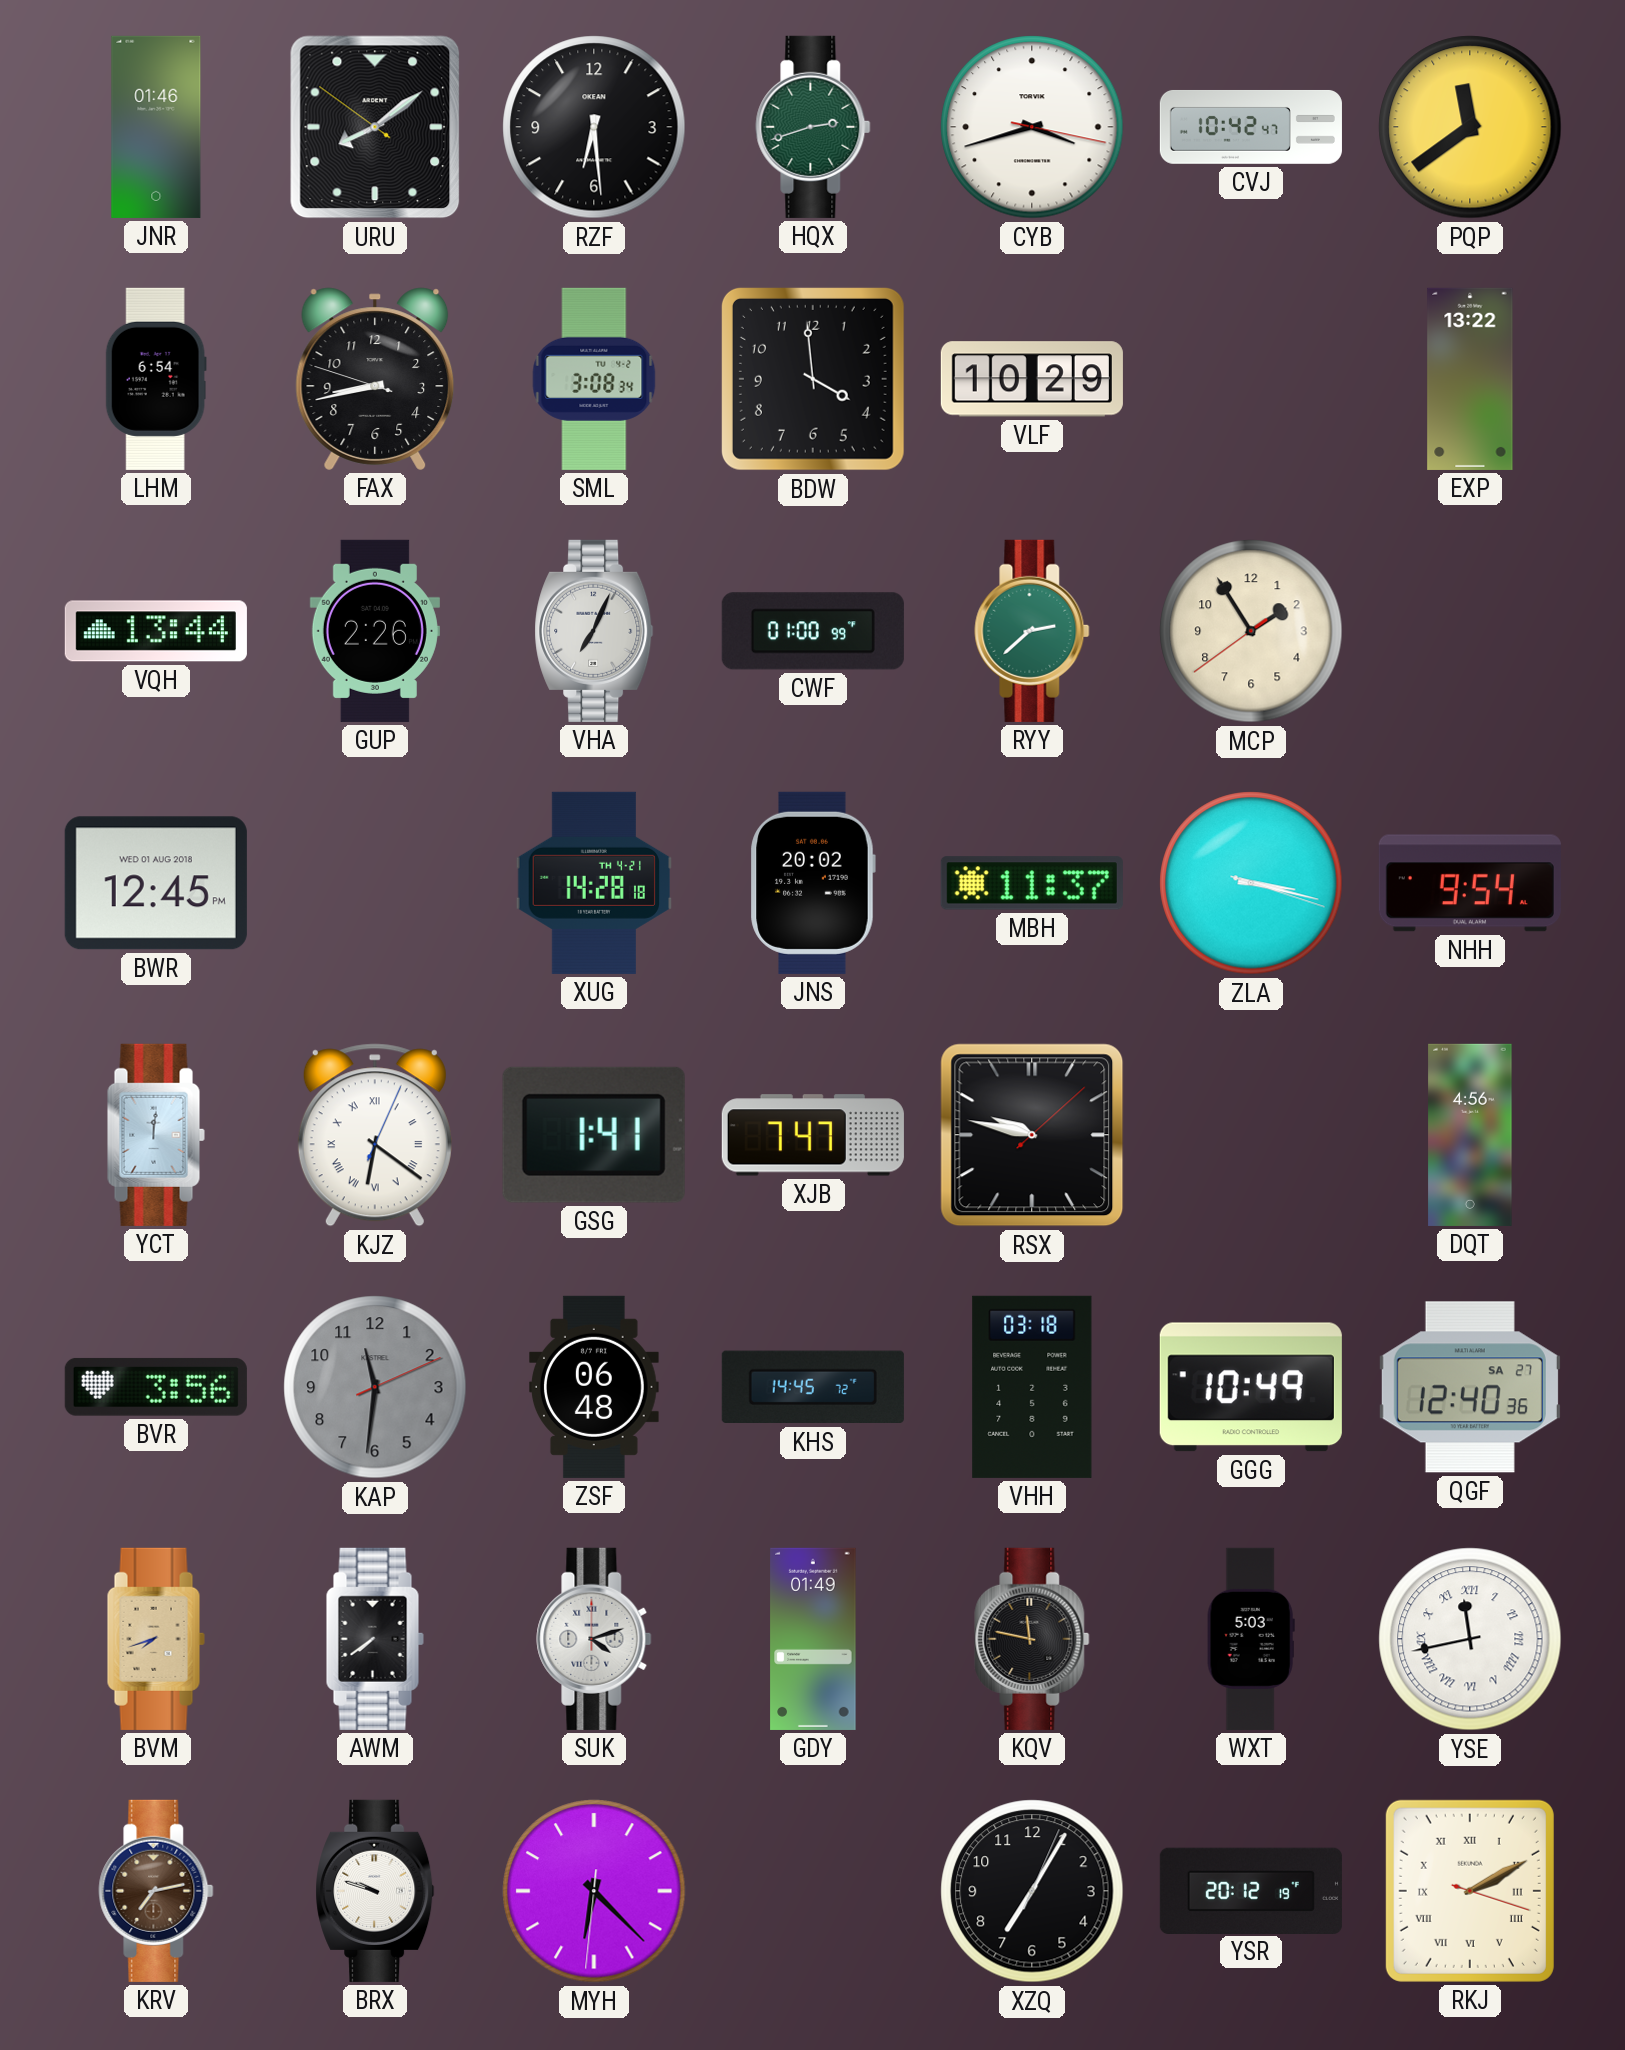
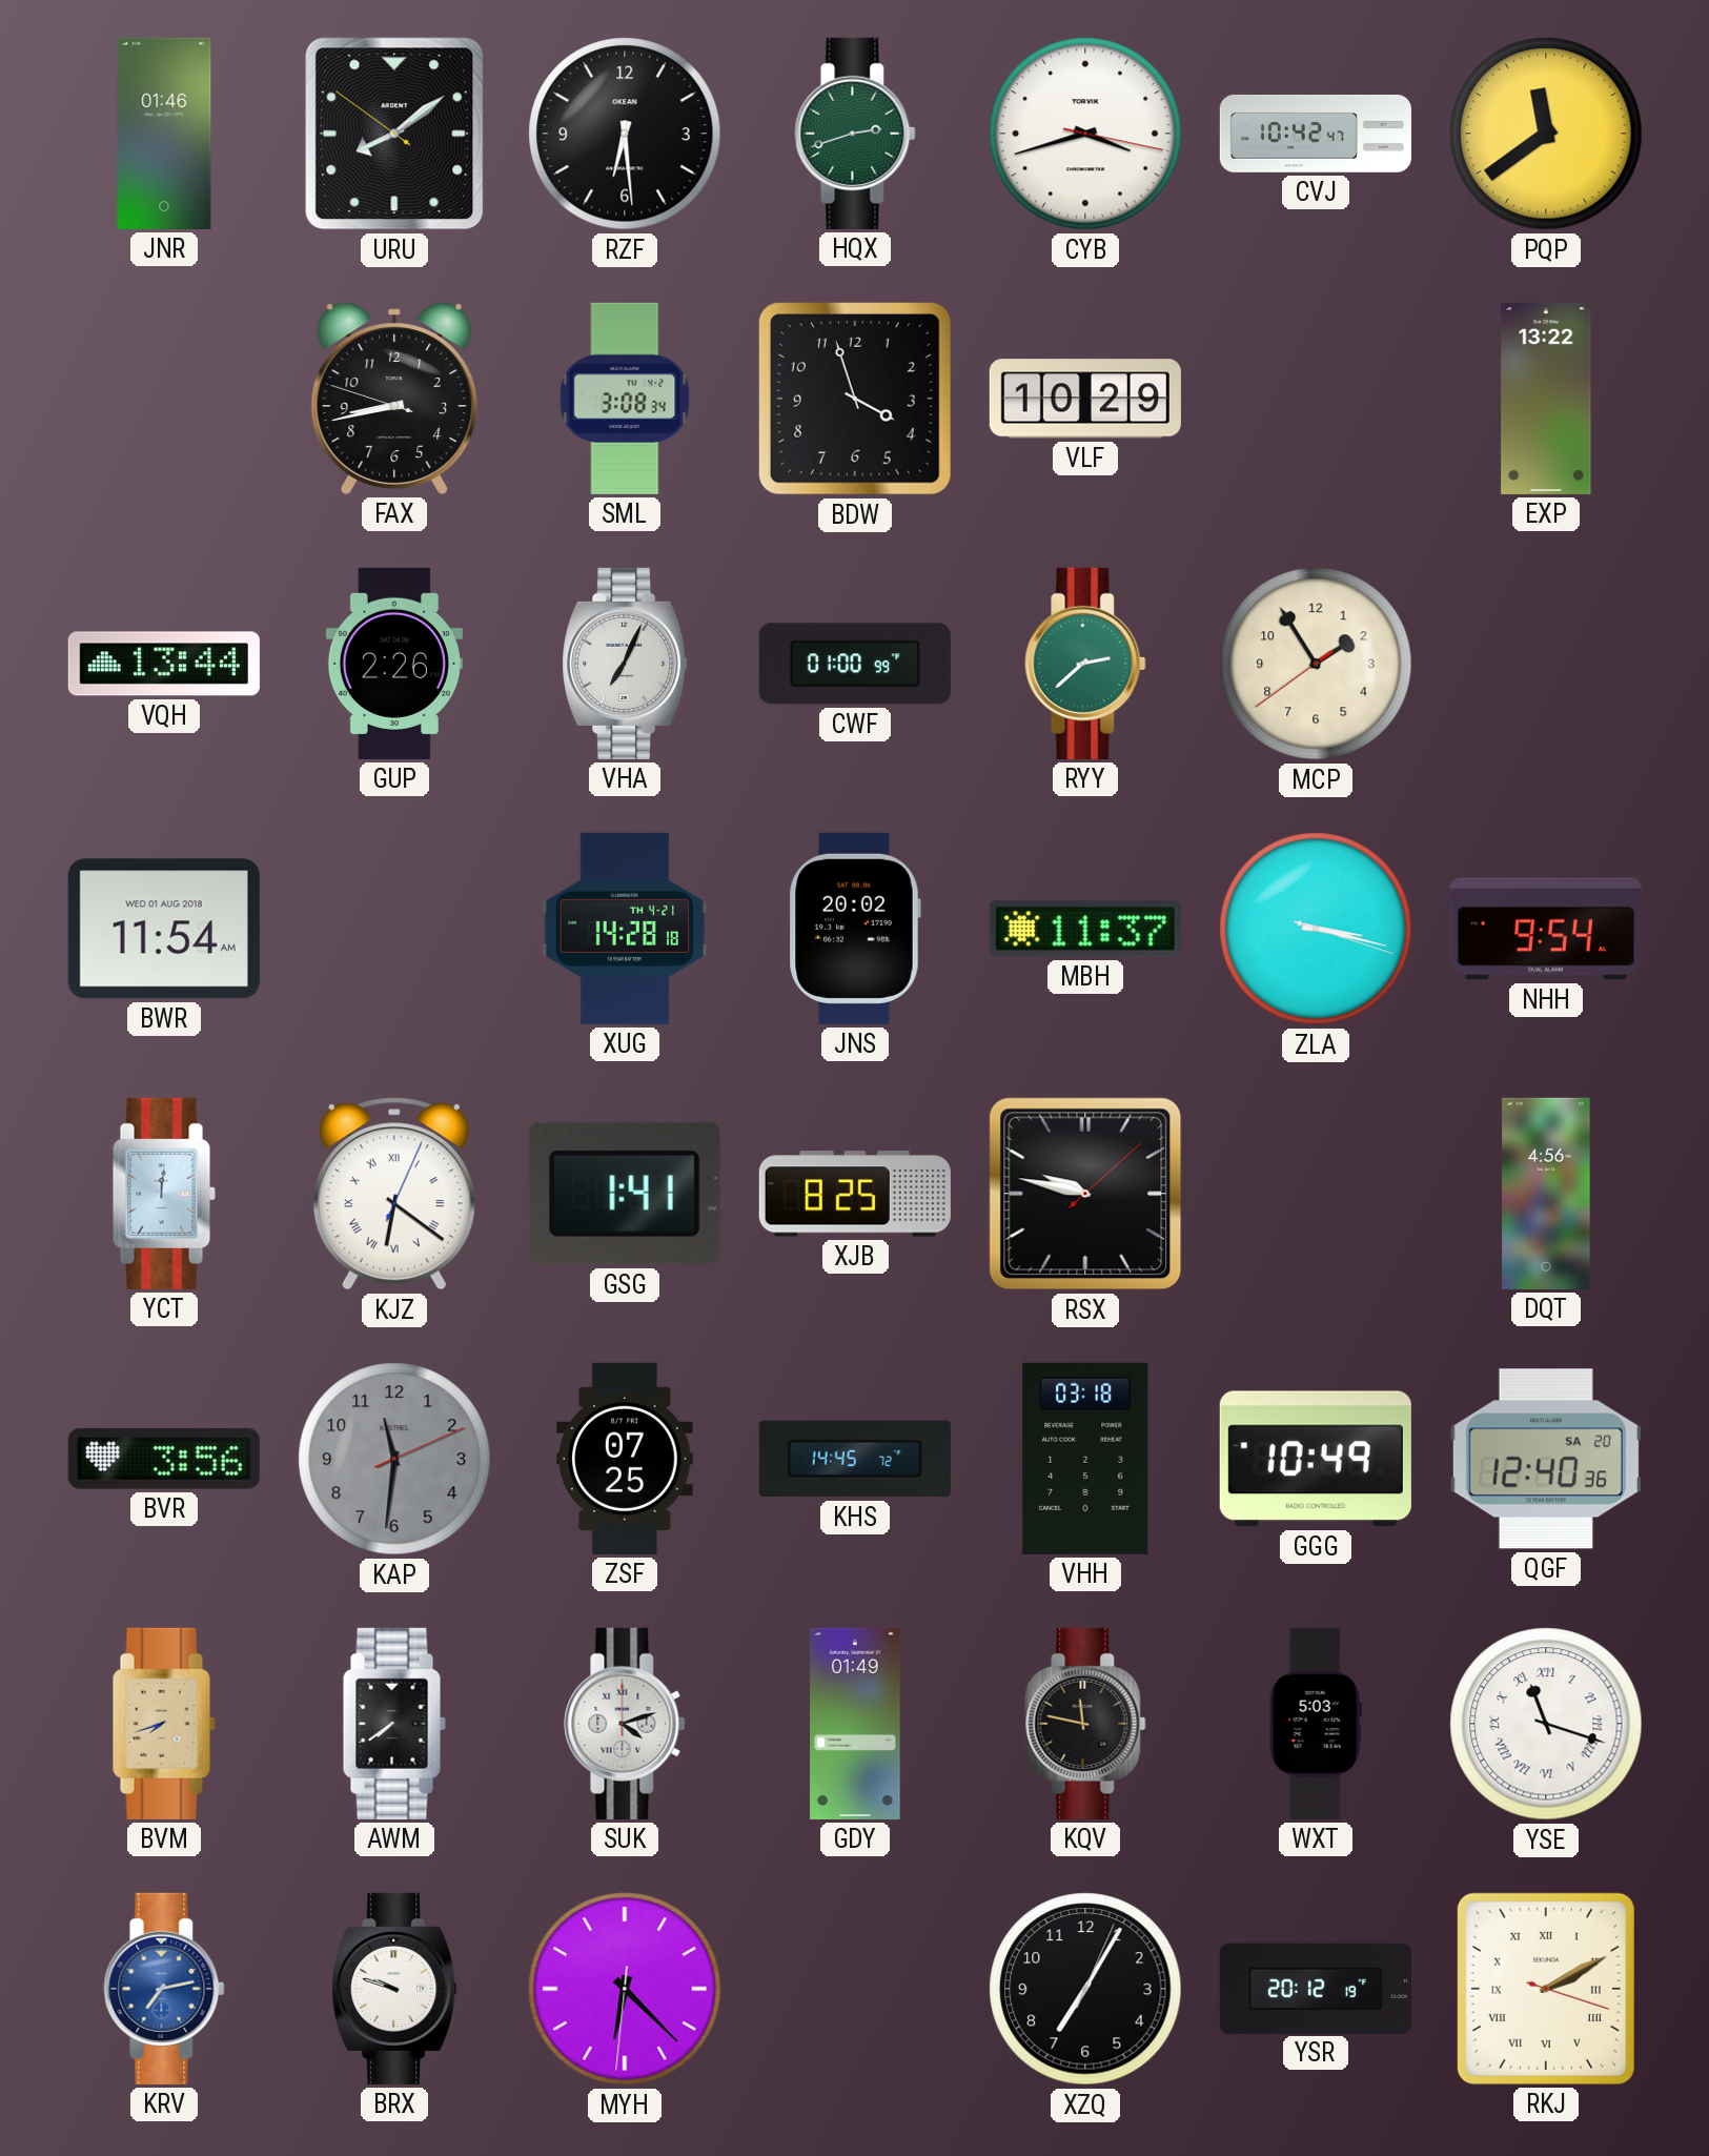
LHM: 6:54 -> none
BDW: 3:59 -> 3:57
BWR: 12:45 -> 11:54
XJB: 7:47 -> 8:25
ZSF: 06:48 -> 07:25
QGF date: SA 27 -> SA 20
YSE: 11:43 -> 11:18
KRV dial: brown -> blue
